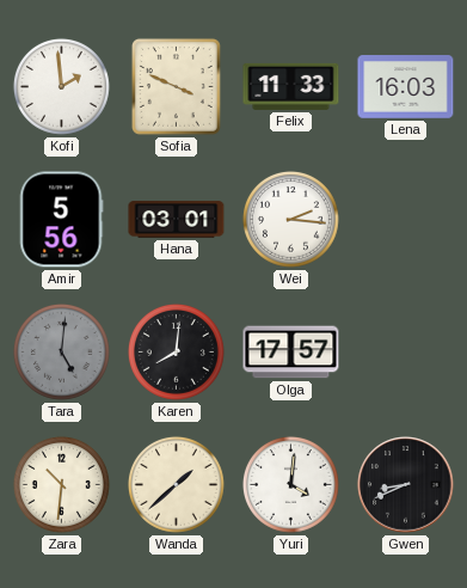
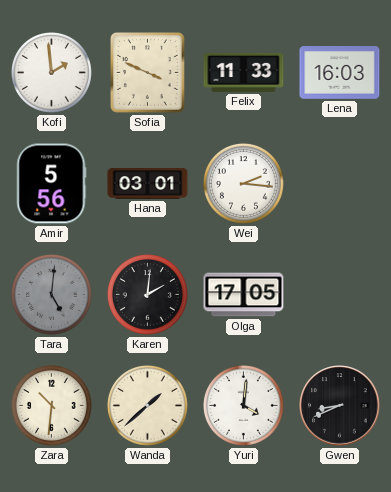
Karen: 8:01 -> 2:01
Olga: 17:57 -> 17:05
